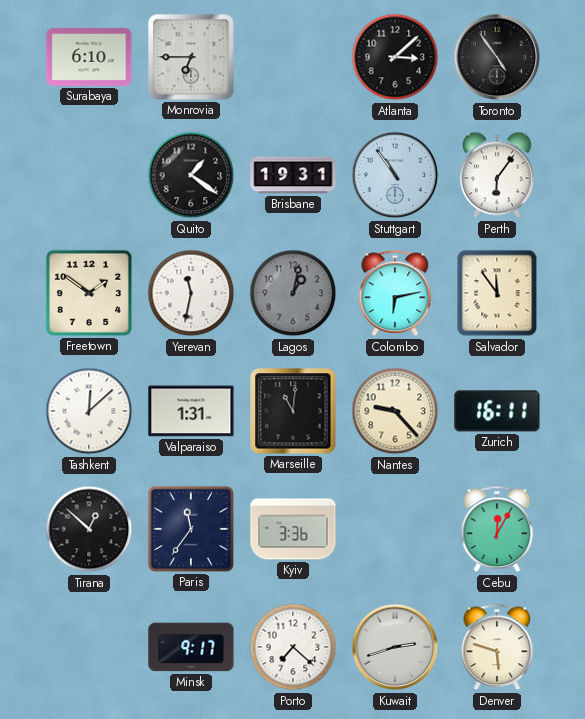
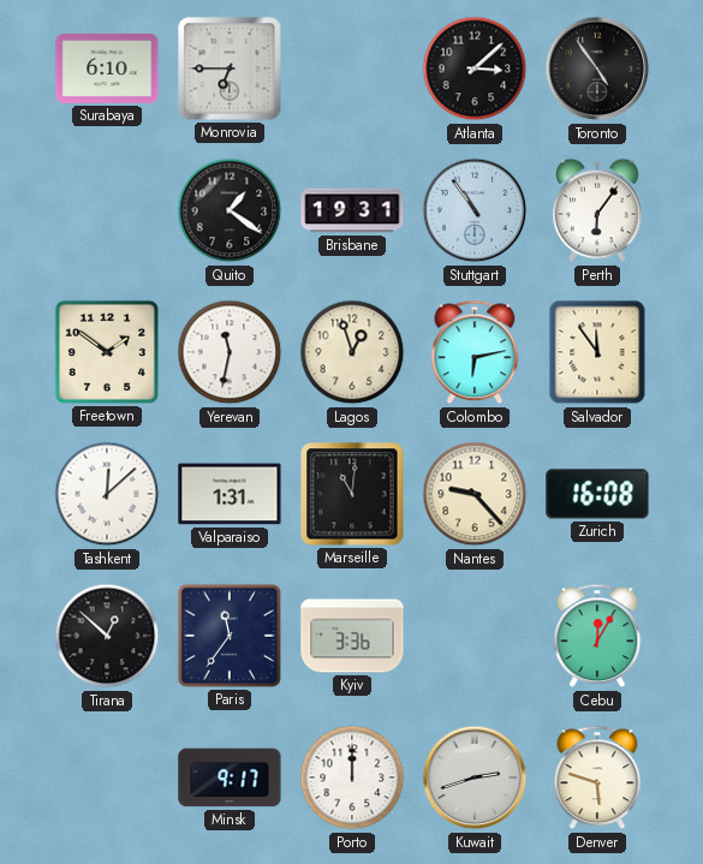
Lagos: 1:02 -> 12:57
Lagos dial: grey -> cream
Zurich: 16:11 -> 16:08
Porto: 7:22 -> 12:00
